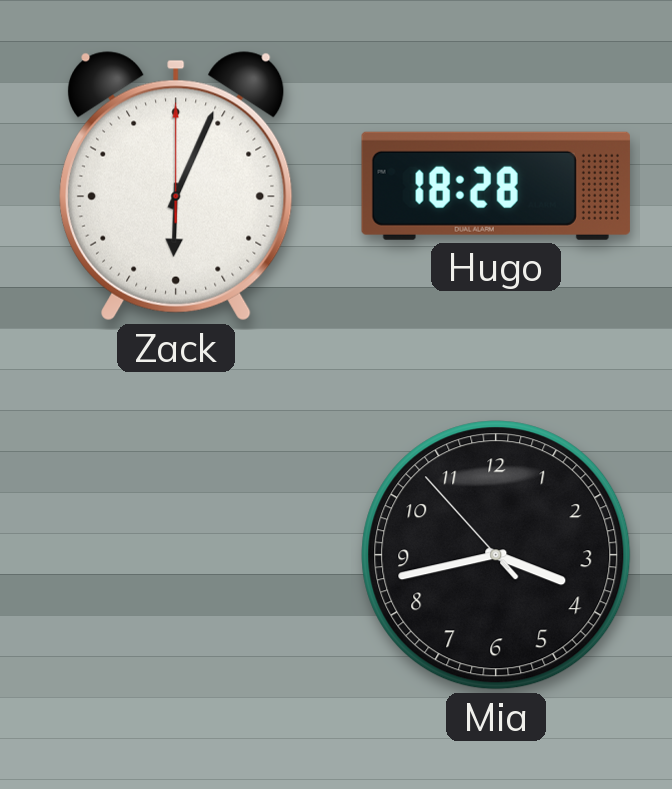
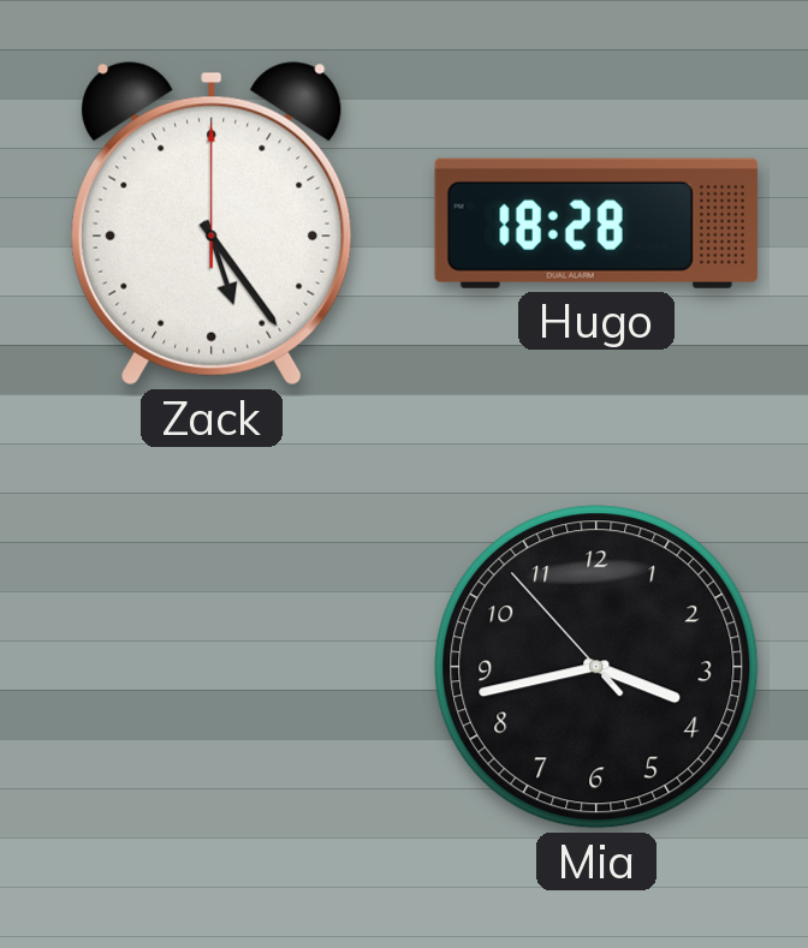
Zack: 6:04 -> 5:24
